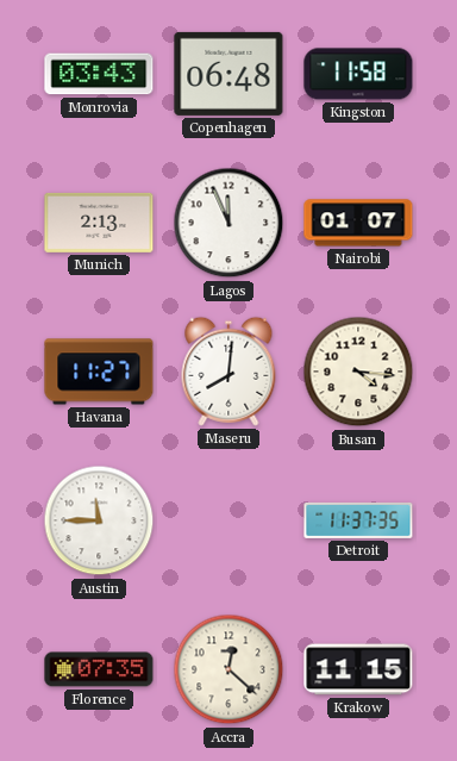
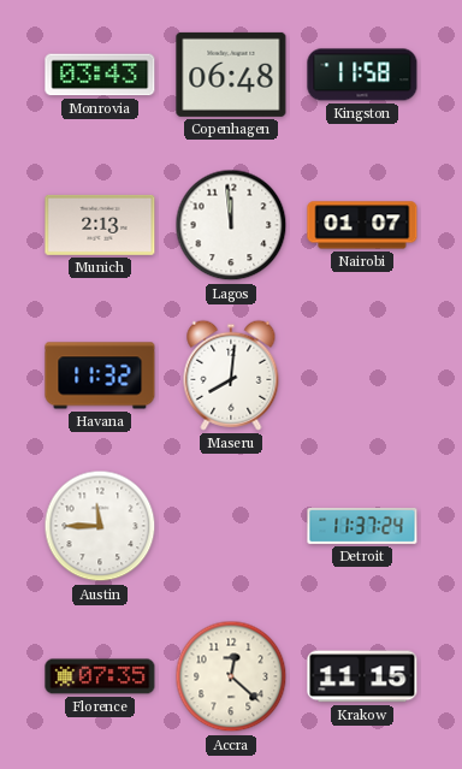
Lagos: 11:56 -> 11:59
Havana: 11:27 -> 11:32
Busan: 4:16 -> none
Detroit: 11:37:35 -> 11:37:24
